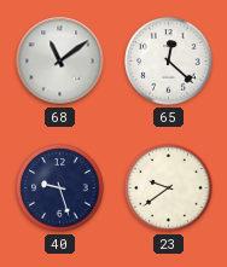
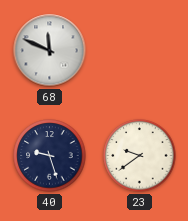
68: 11:09 -> 11:49
65: 12:22 -> none
